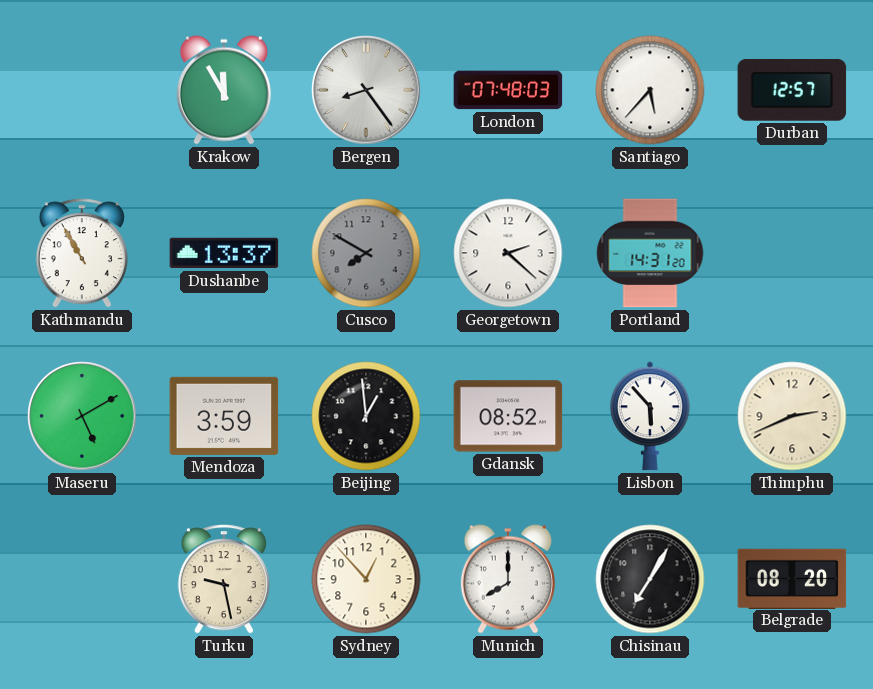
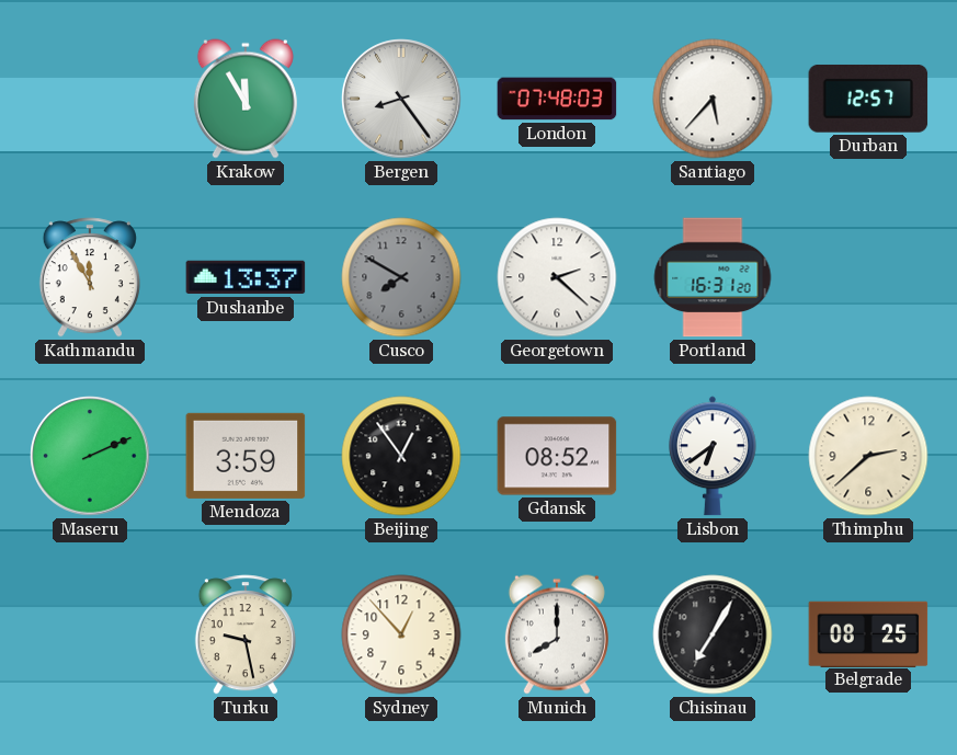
Kathmandu: 10:55 -> 11:55
Portland: 14:31 -> 16:31
Maseru: 5:10 -> 2:11
Beijing: 12:59 -> 12:54
Lisbon: 5:53 -> 6:39
Thimphu: 2:41 -> 2:38
Belgrade: 08:20 -> 08:25
